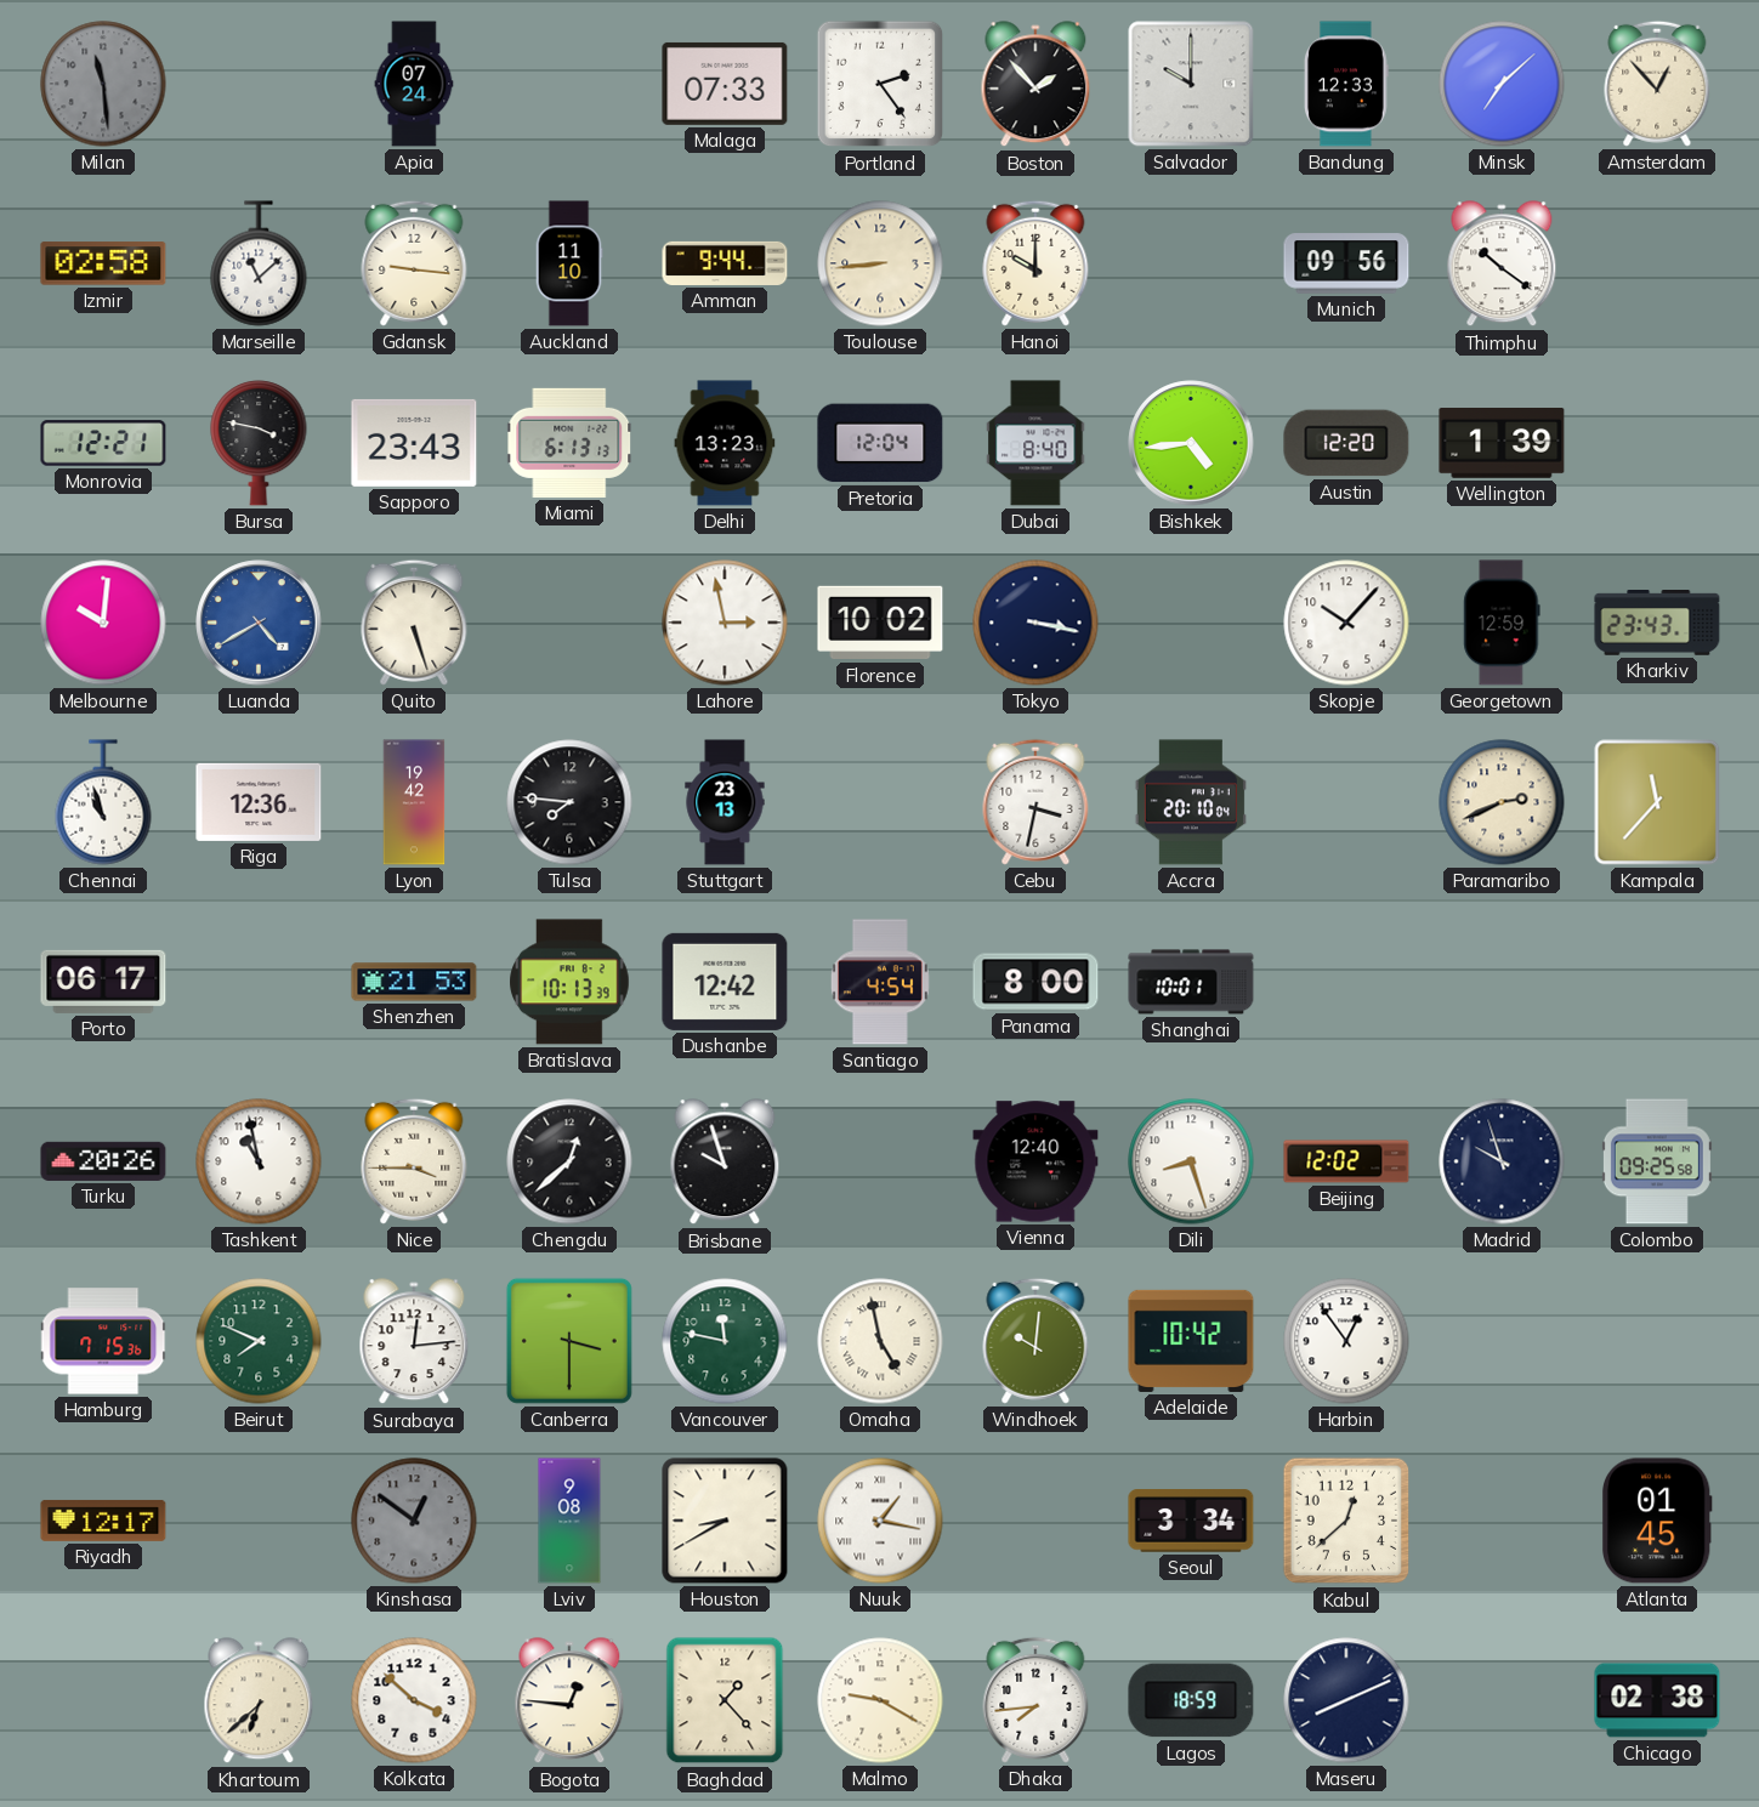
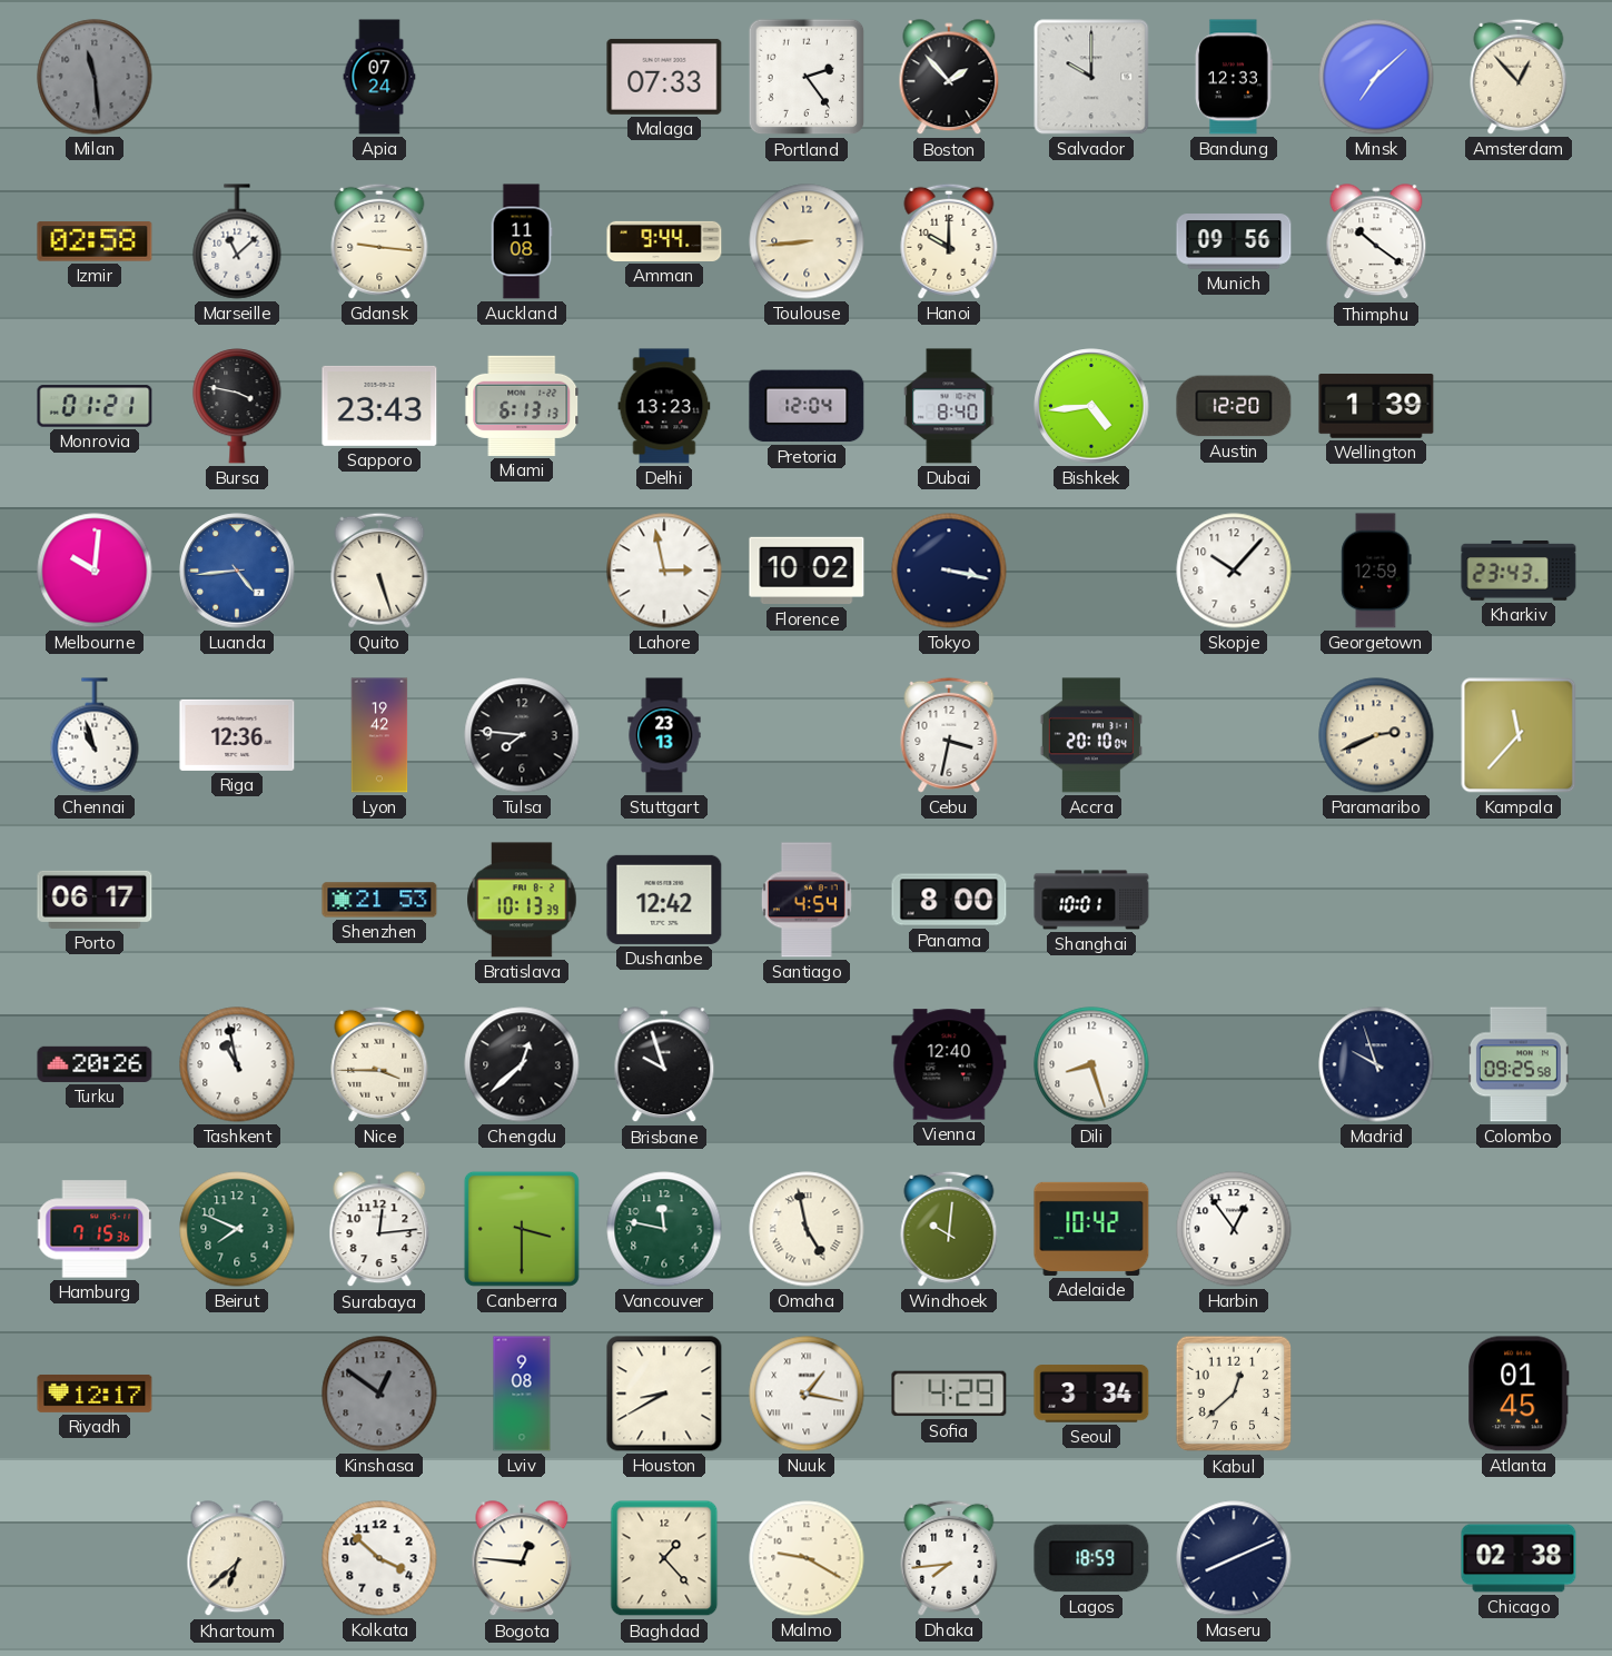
Auckland: 11:10 -> 11:08
Monrovia: 12:21 -> 01:21
Luanda: 4:40 -> 4:44
Beijing: 12:02 -> none
Sofia: none -> 4:29
